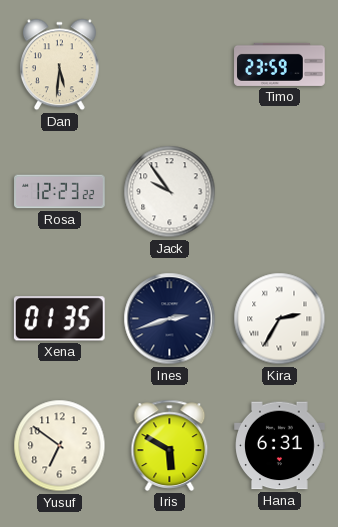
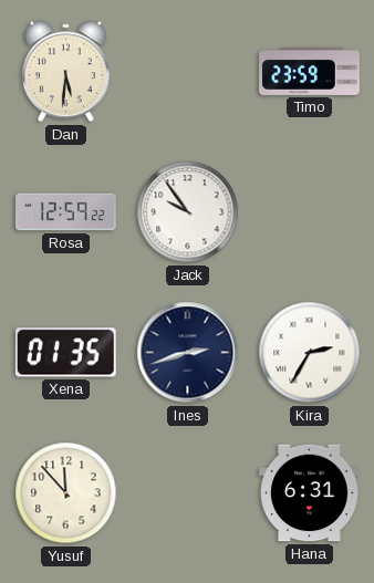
Rosa: 12:23 -> 12:59
Yusuf: 6:51 -> 11:53
Iris: 5:50 -> none
